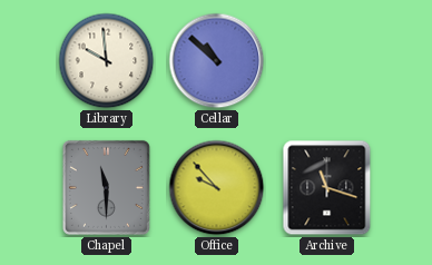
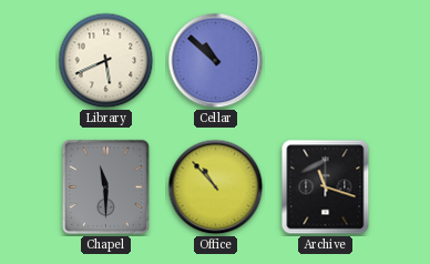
Library: 9:59 -> 5:41
Office: 9:53 -> 10:53
